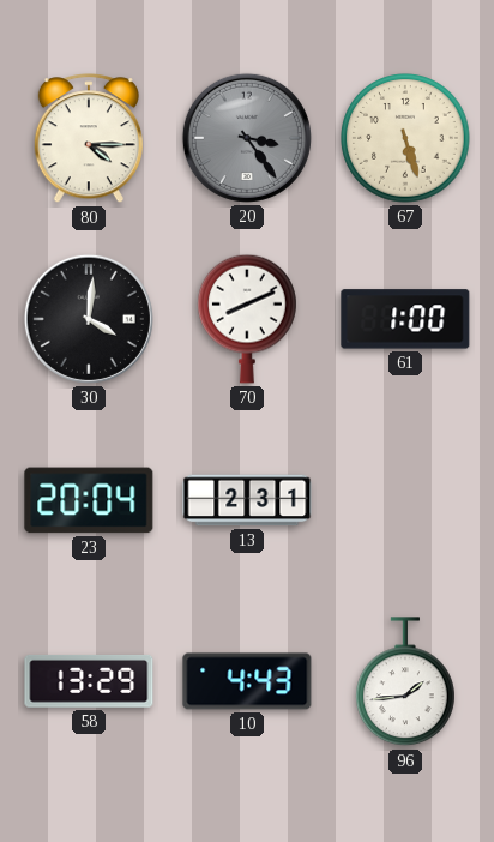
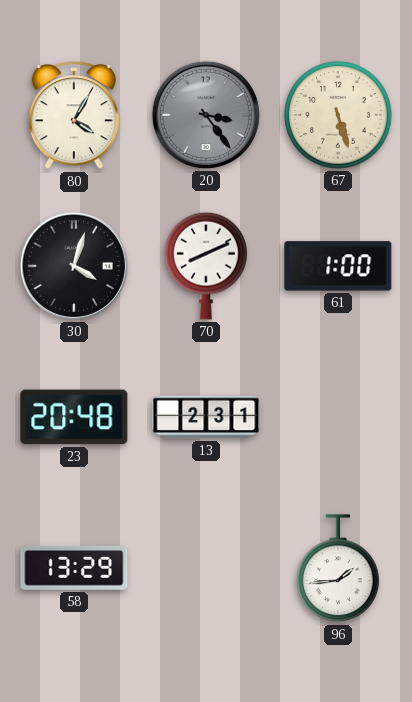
80: 4:15 -> 4:05
30: 4:01 -> 4:03
23: 20:04 -> 20:48
10: 4:43 -> none
